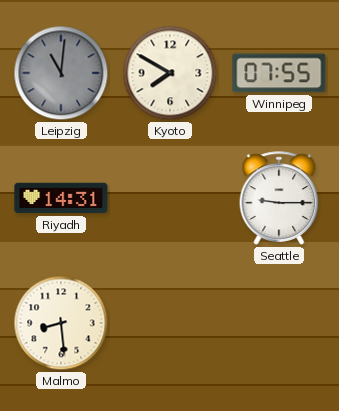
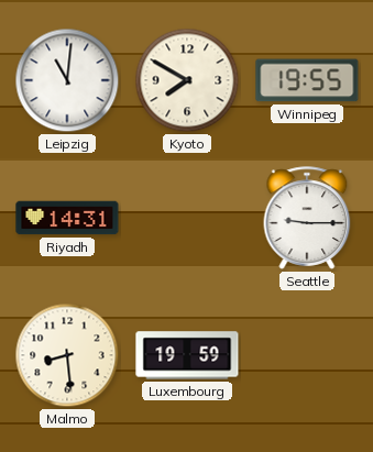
Leipzig dial: grey -> white
Winnipeg: 07:55 -> 19:55
Luxembourg: none -> 19:59
